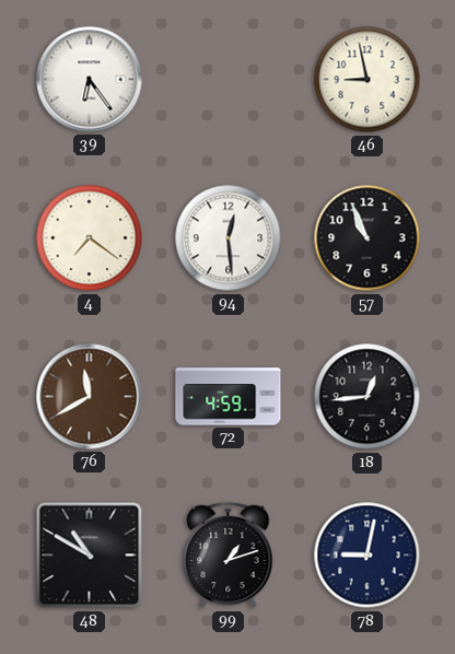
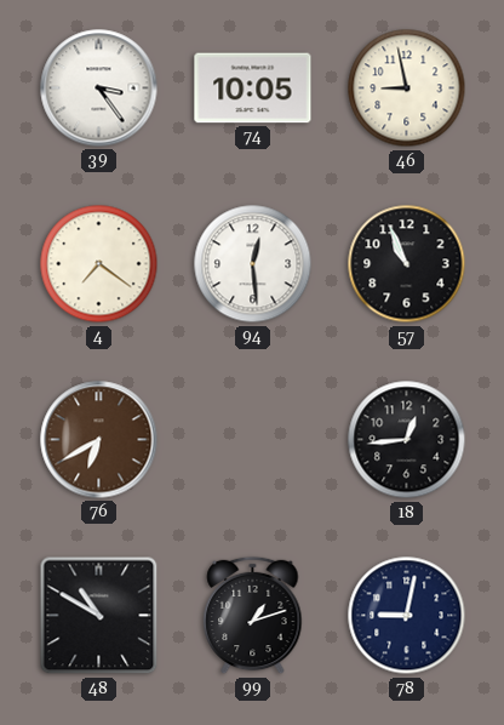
39: 6:24 -> 3:24
74: none -> 10:05
76: 11:40 -> 6:40
72: 4:59 -> none
